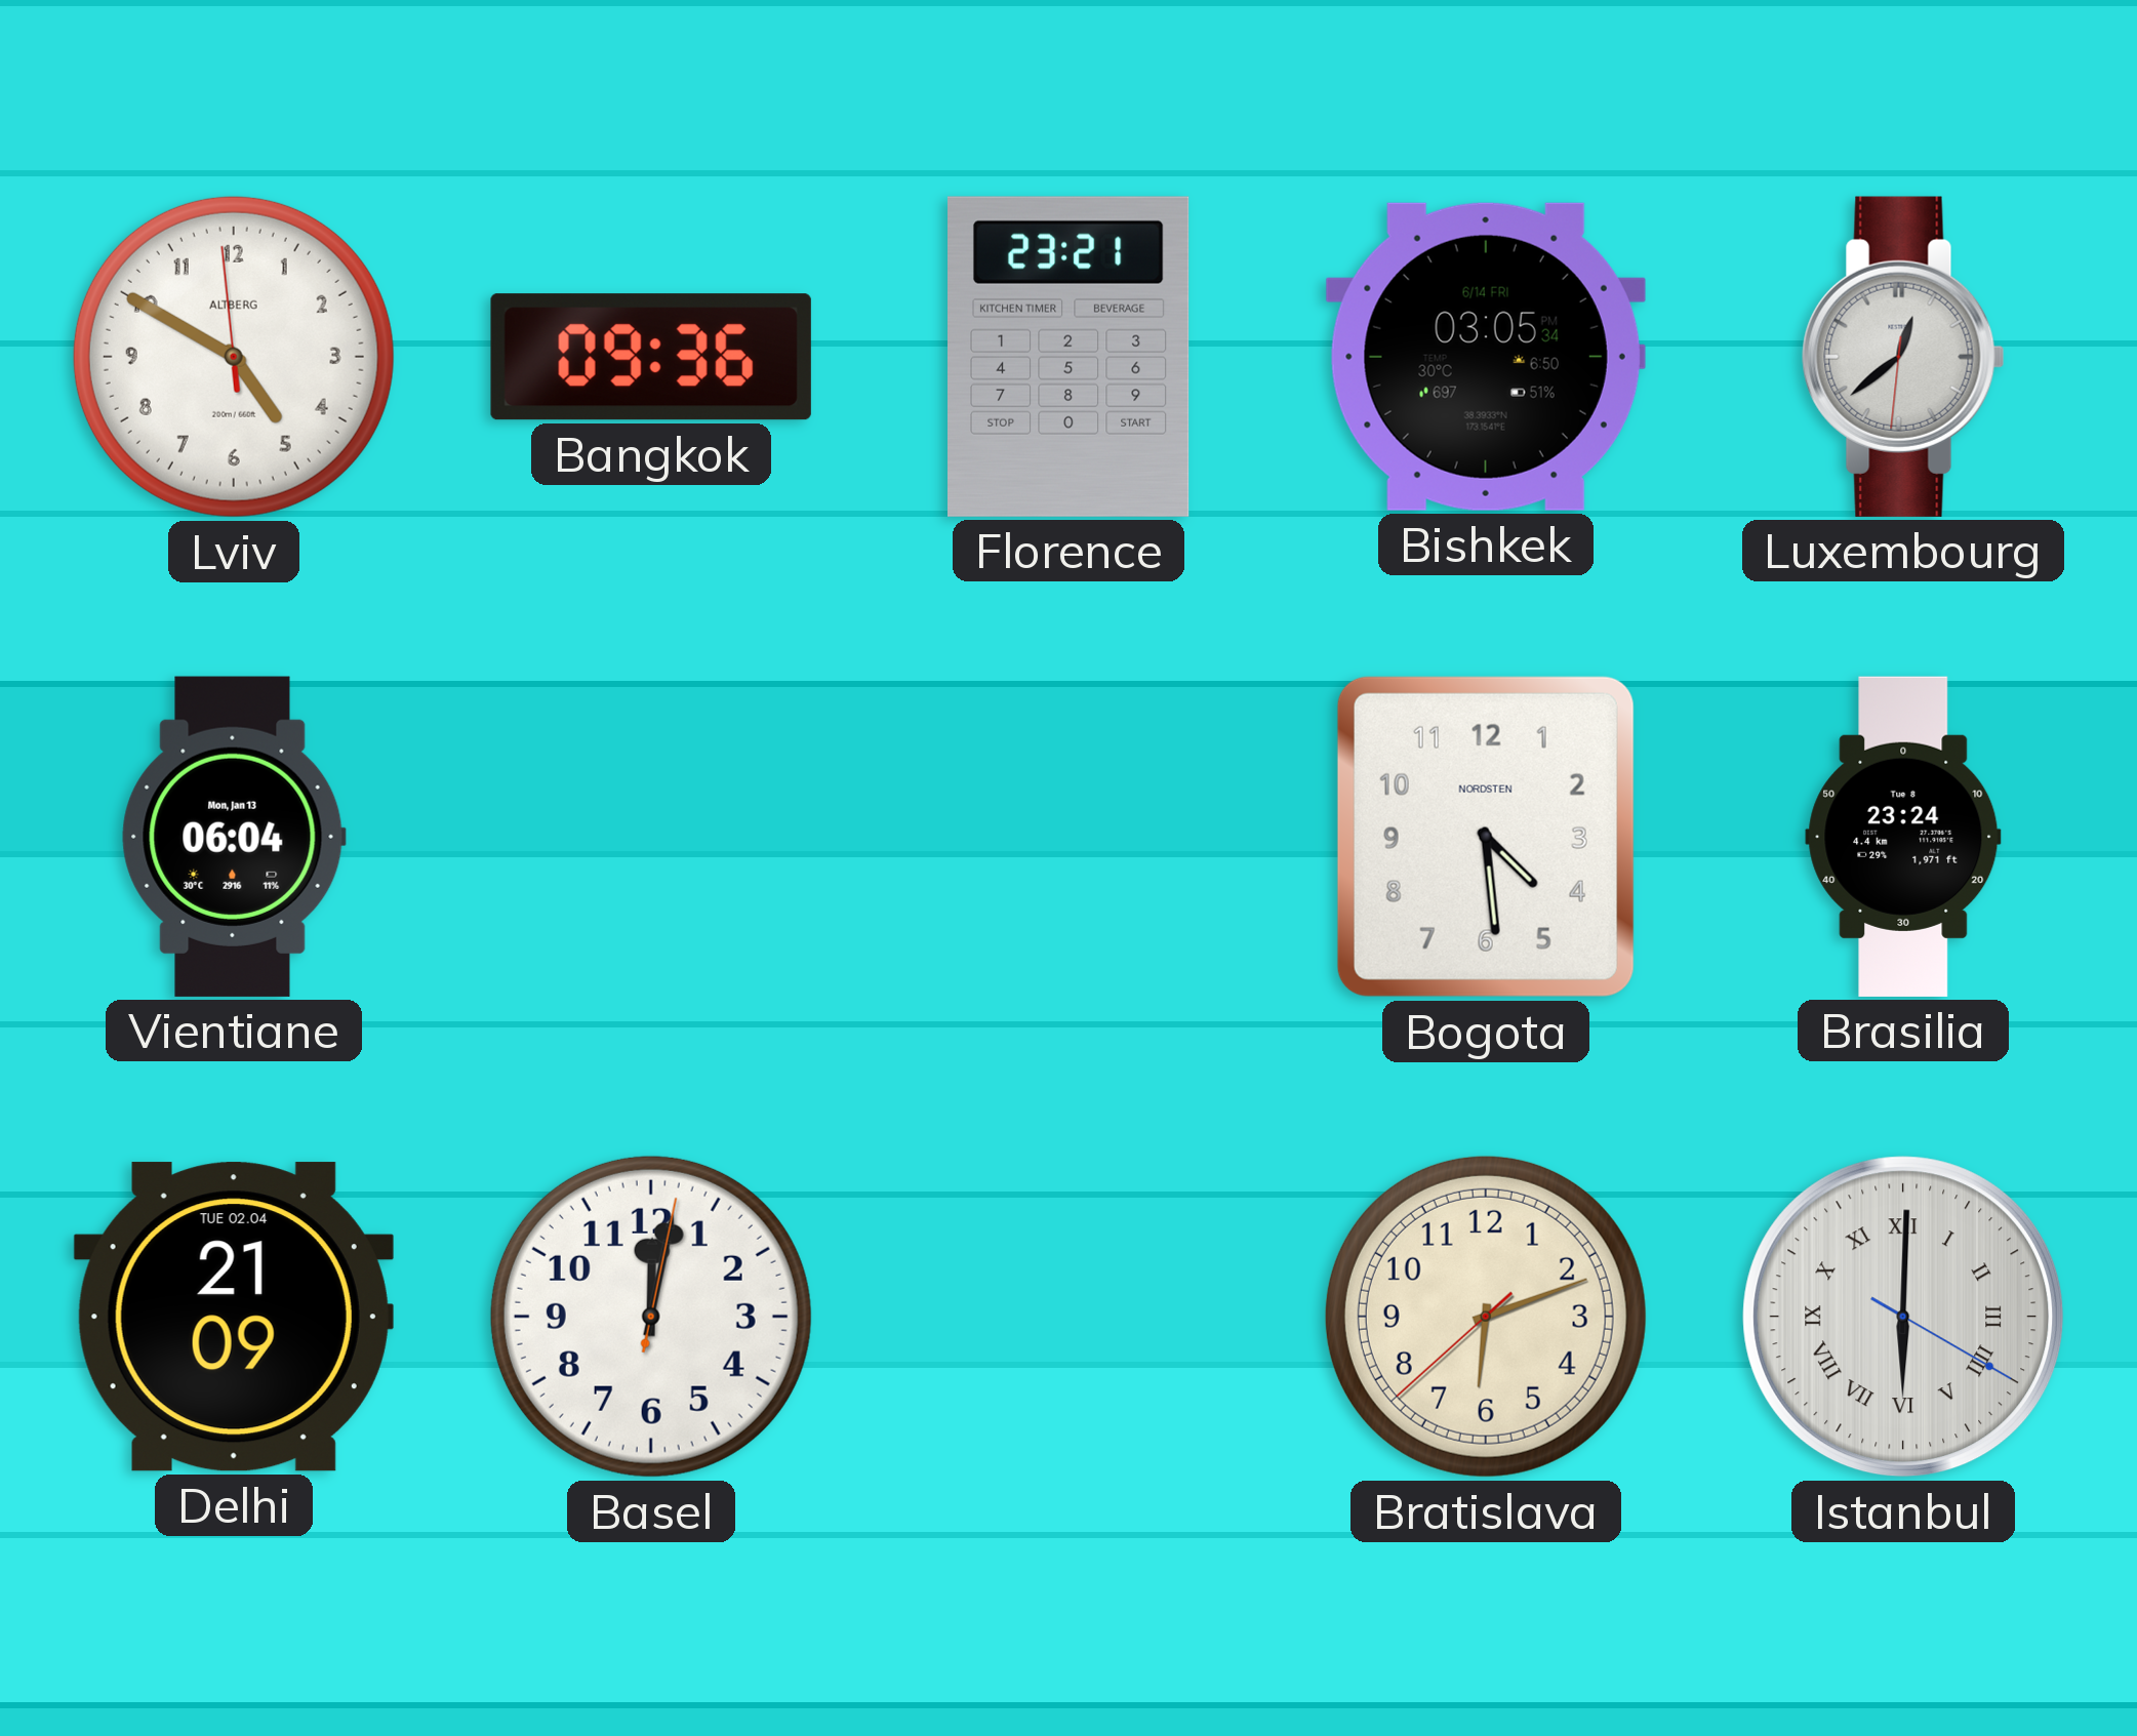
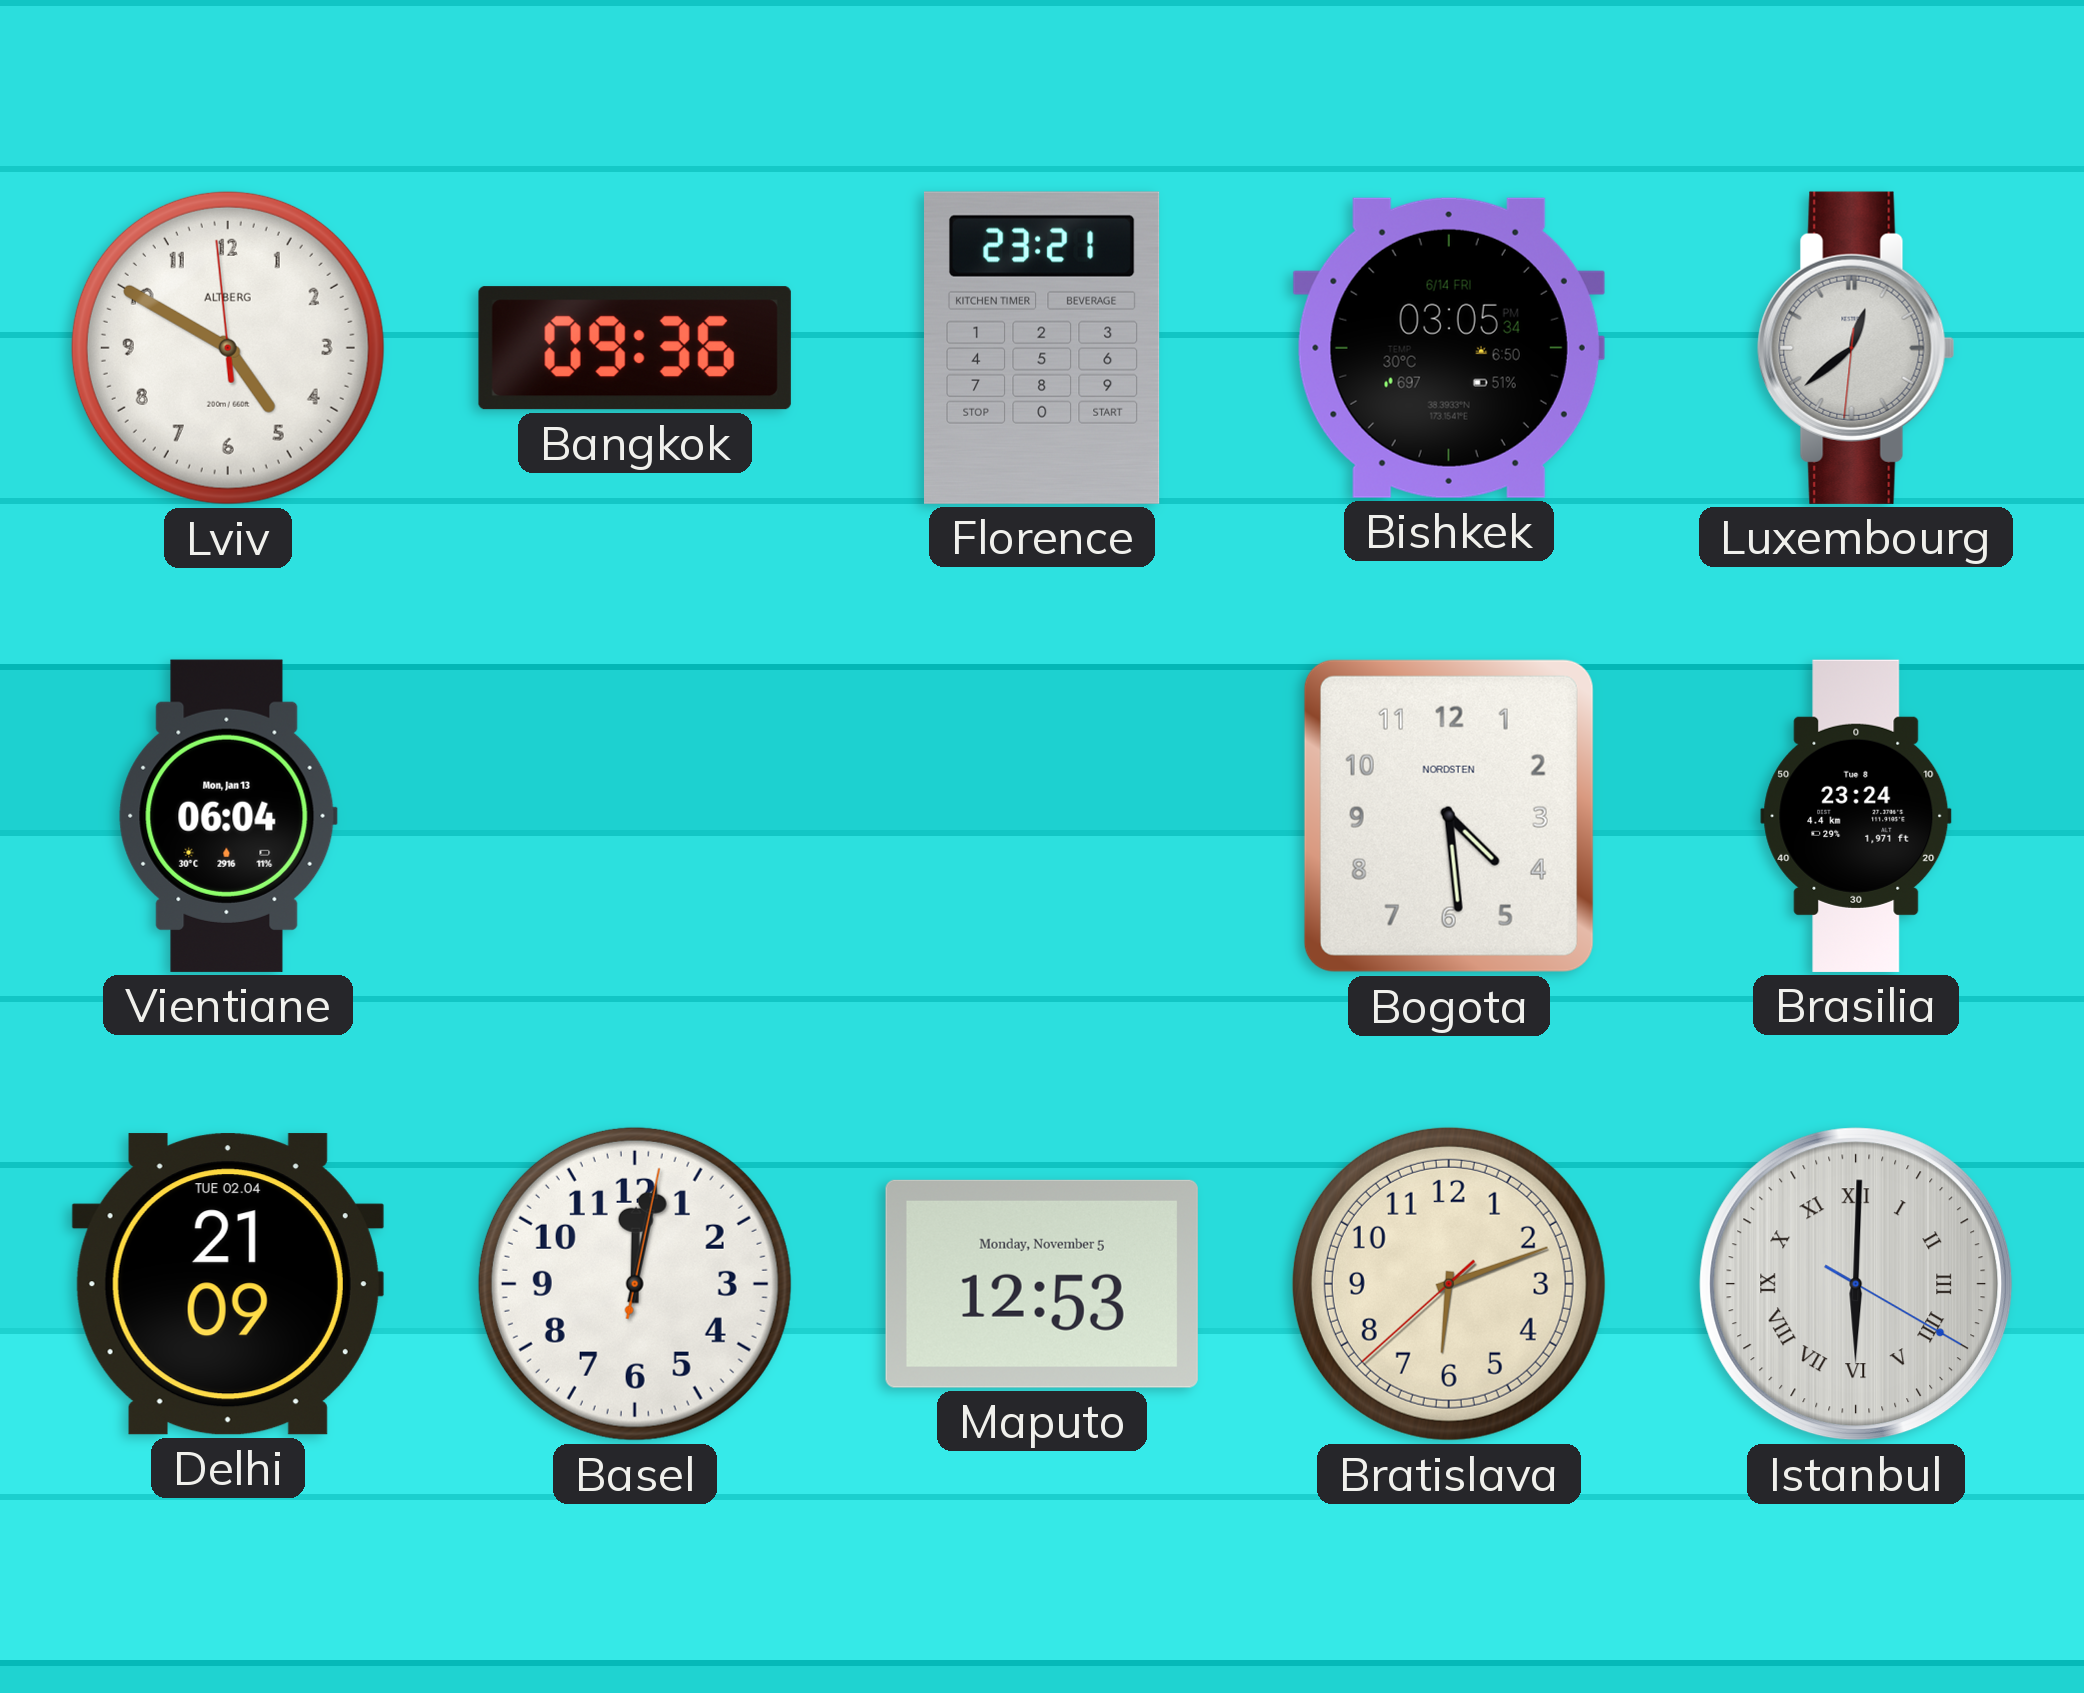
Maputo: none -> 12:53
